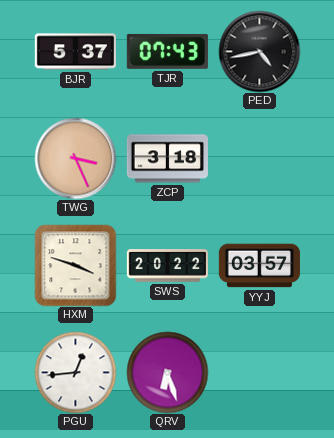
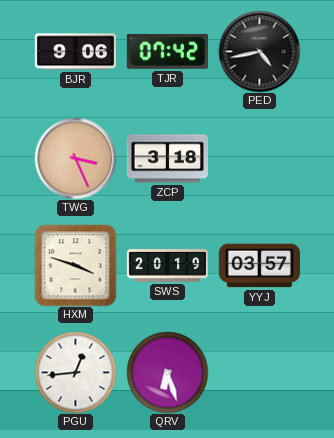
BJR: 5:37 -> 9:06
TJR: 07:43 -> 07:42
SWS: 20:22 -> 20:19
